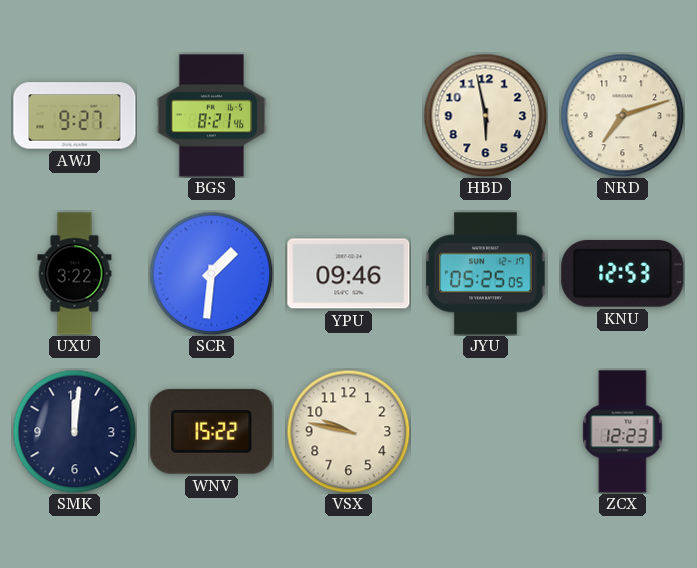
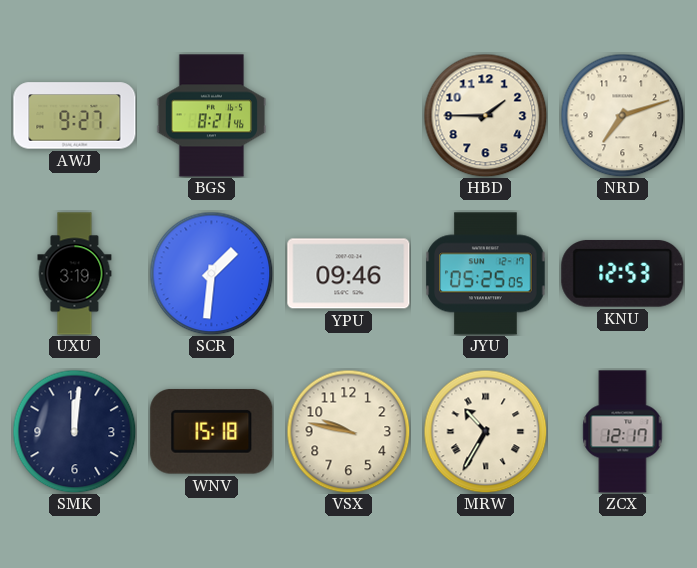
HBD: 5:58 -> 1:45
UXU: 3:22 -> 3:19
WNV: 15:22 -> 15:18
MRW: none -> 10:35
ZCX: 12:23 -> 12:17
